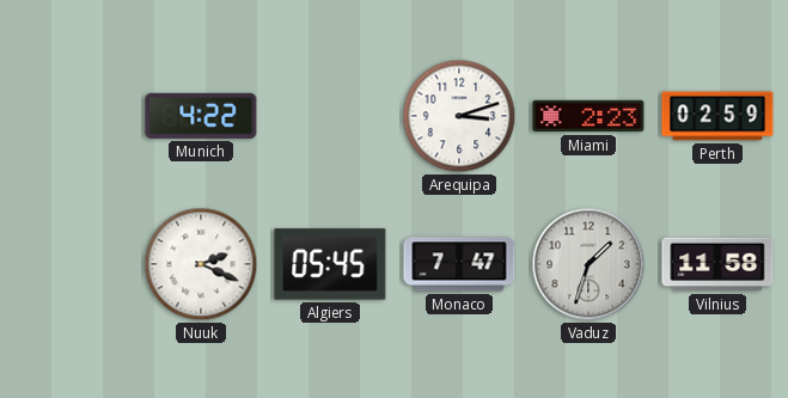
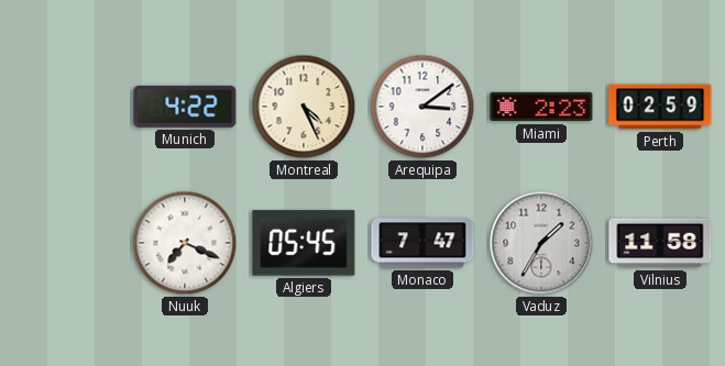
Montreal: none -> 4:26
Arequipa: 3:12 -> 3:09
Nuuk: 2:19 -> 7:19
Vaduz: 1:33 -> 1:35
